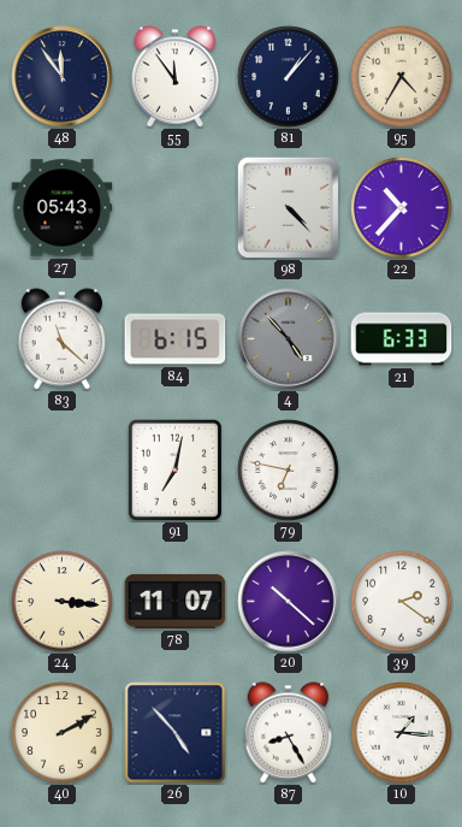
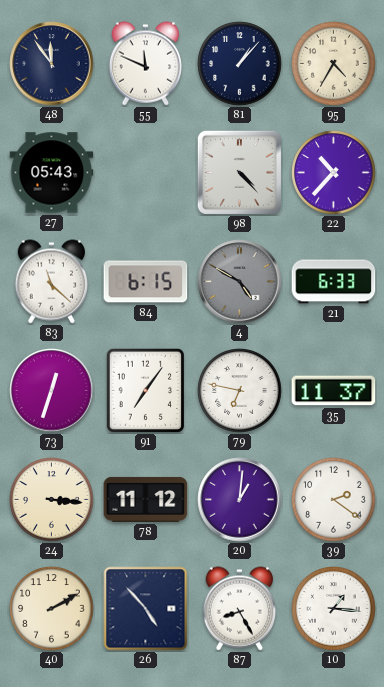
55: 11:54 -> 11:49
4: 4:53 -> 4:50
73: none -> 12:33
91: 7:02 -> 7:06
35: none -> 11:37
78: 11:07 -> 11:12
20: 10:22 -> 1:01
